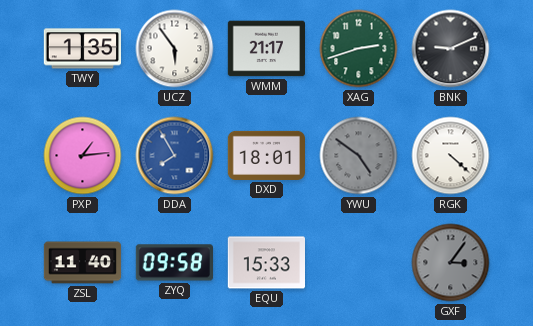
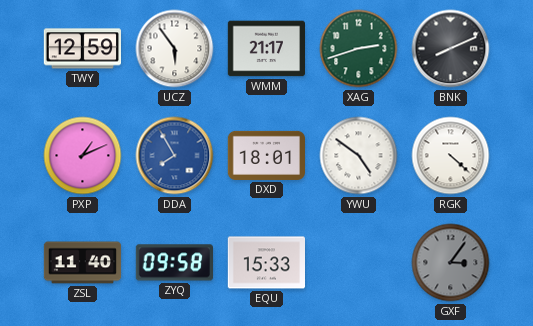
TWY: 1:35 -> 12:59
BNK: 9:11 -> 8:11
PXP: 1:14 -> 1:11
YWU dial: grey -> white
